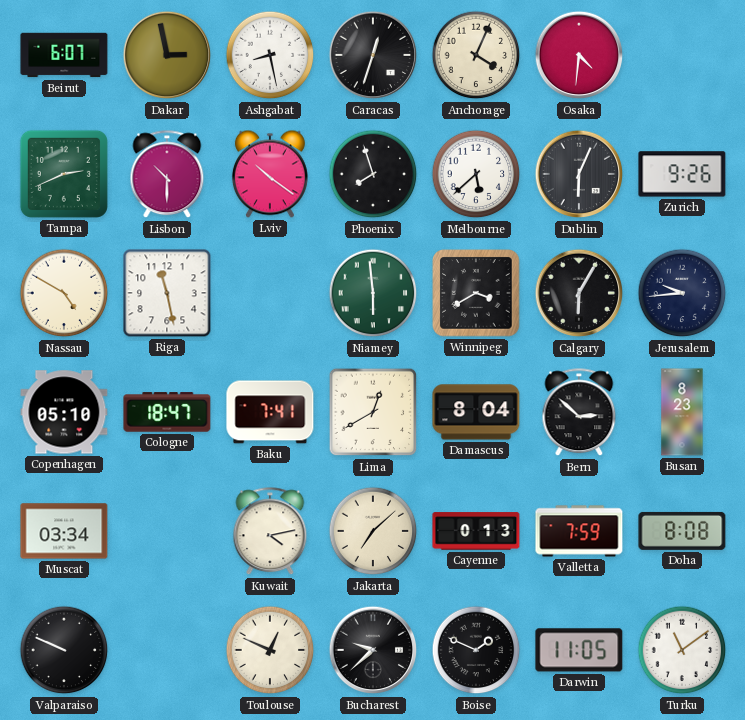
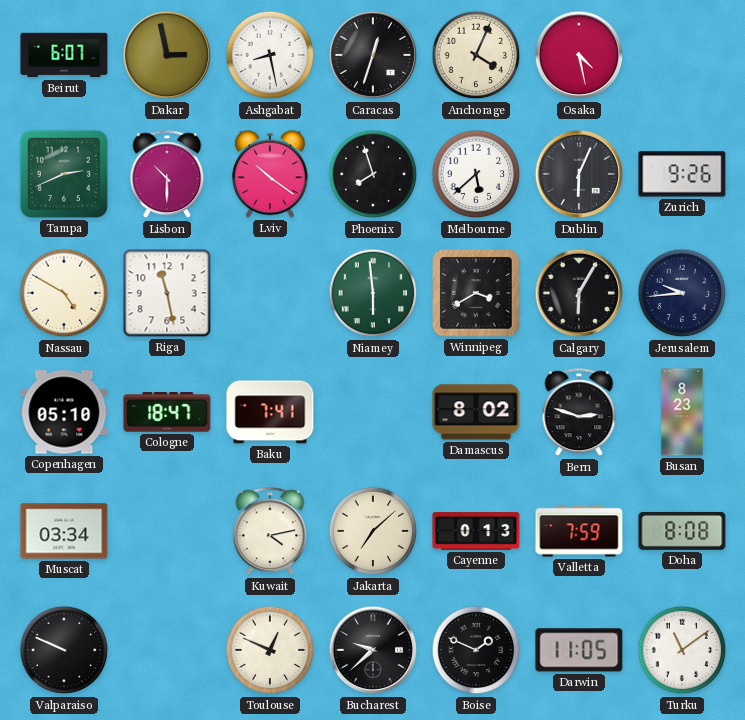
Osaka: 4:31 -> 4:28
Lima: 12:40 -> none
Damascus: 8:04 -> 8:02
Bern: 2:52 -> 2:48
